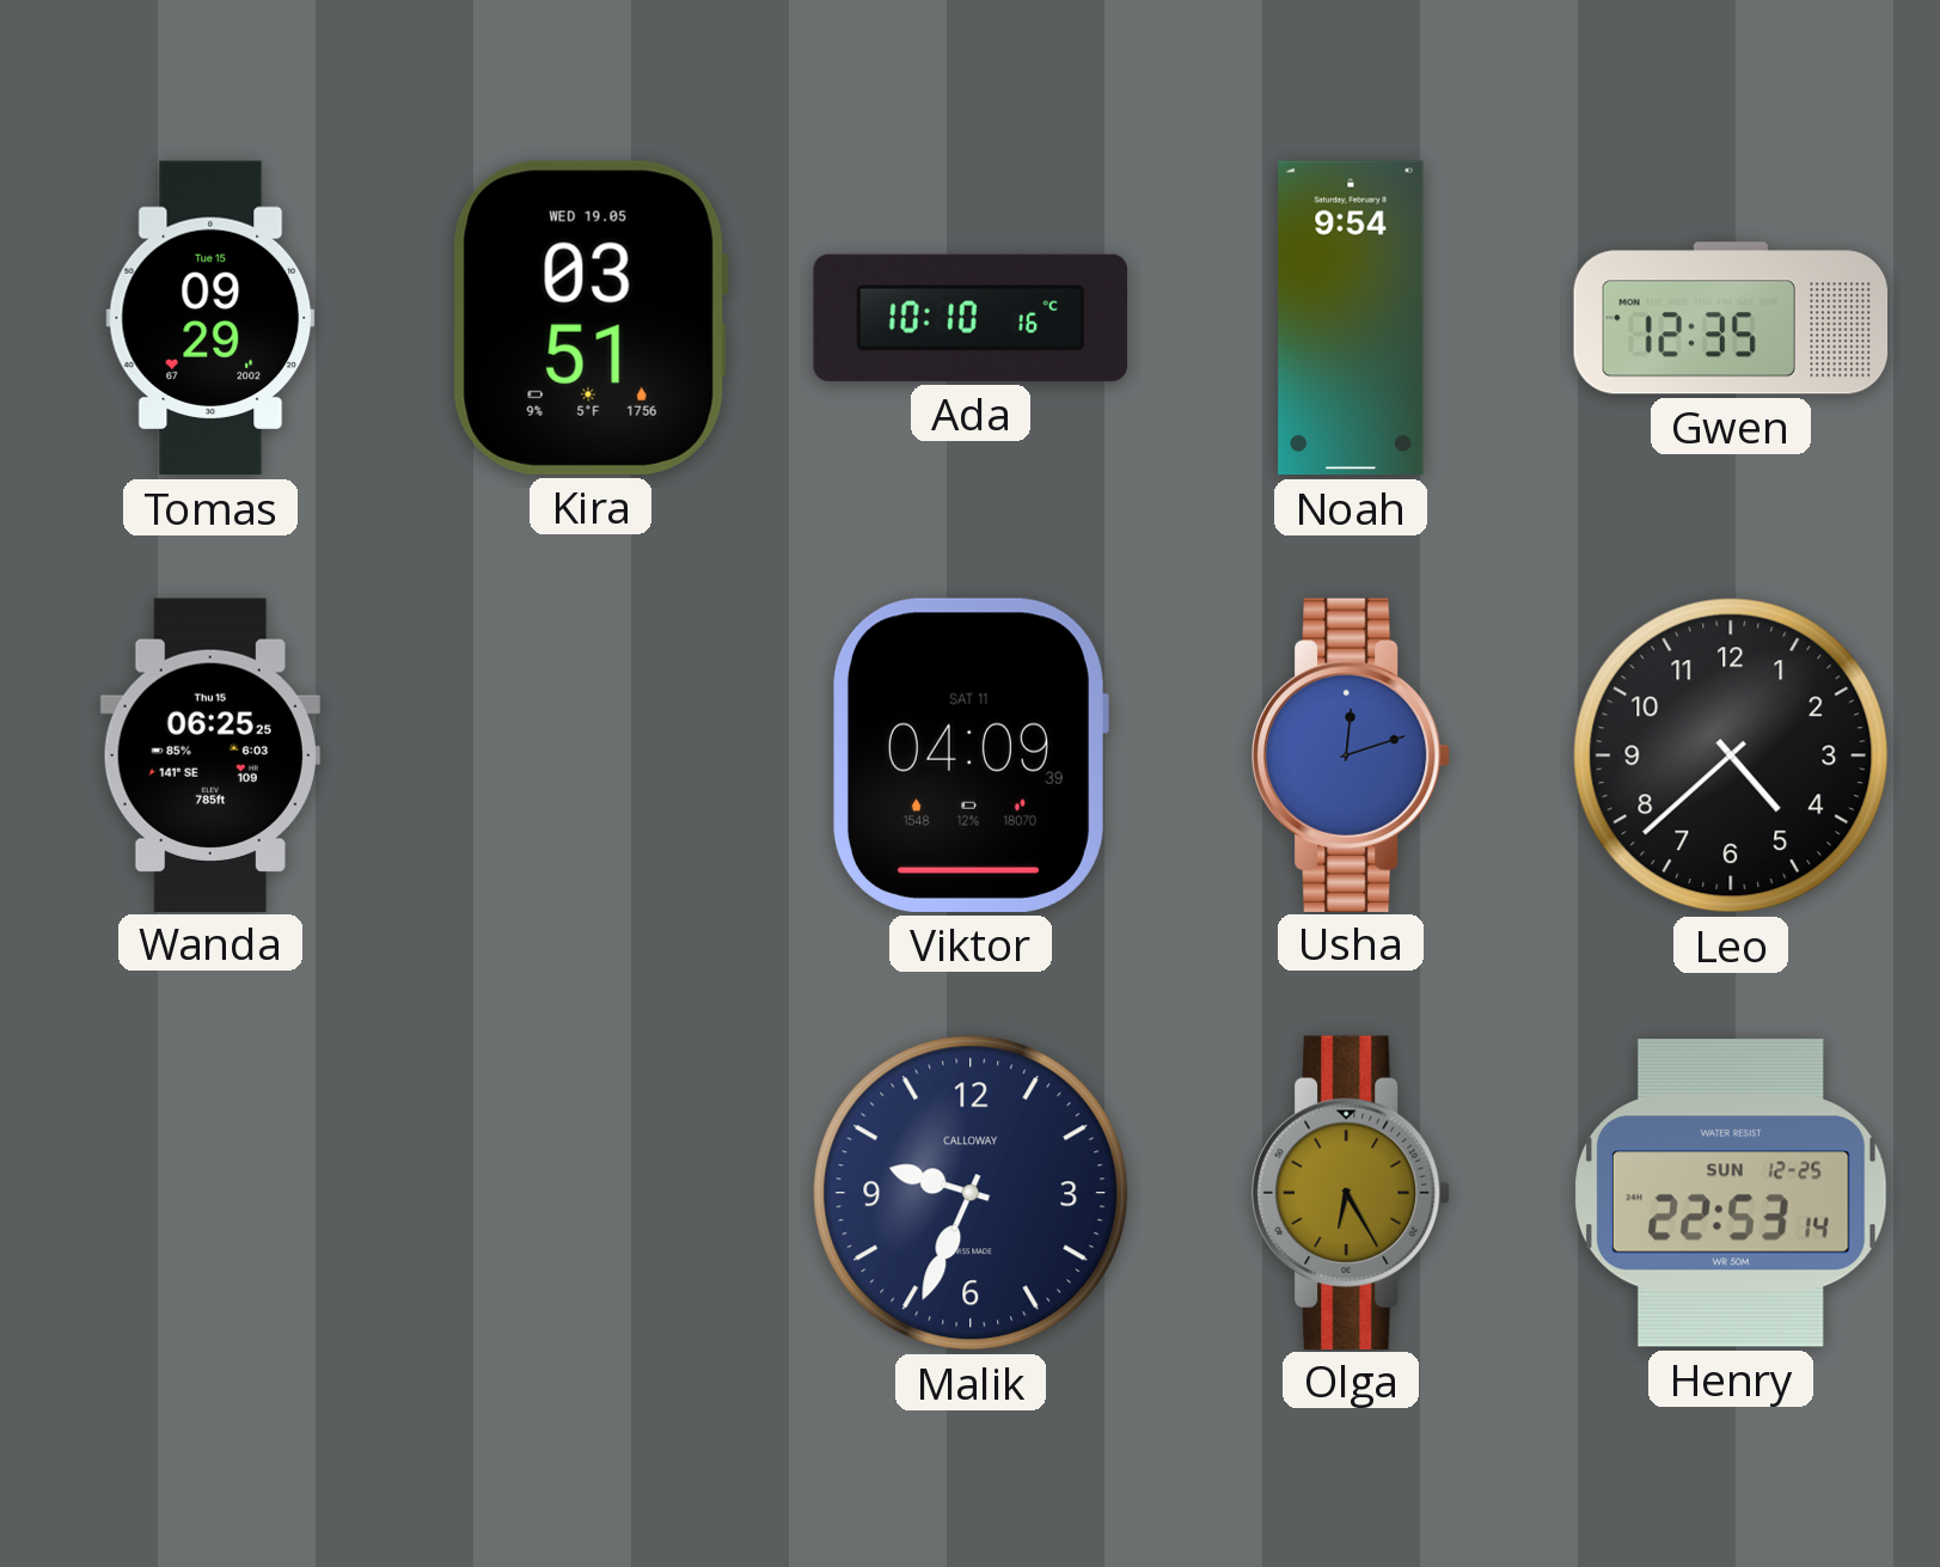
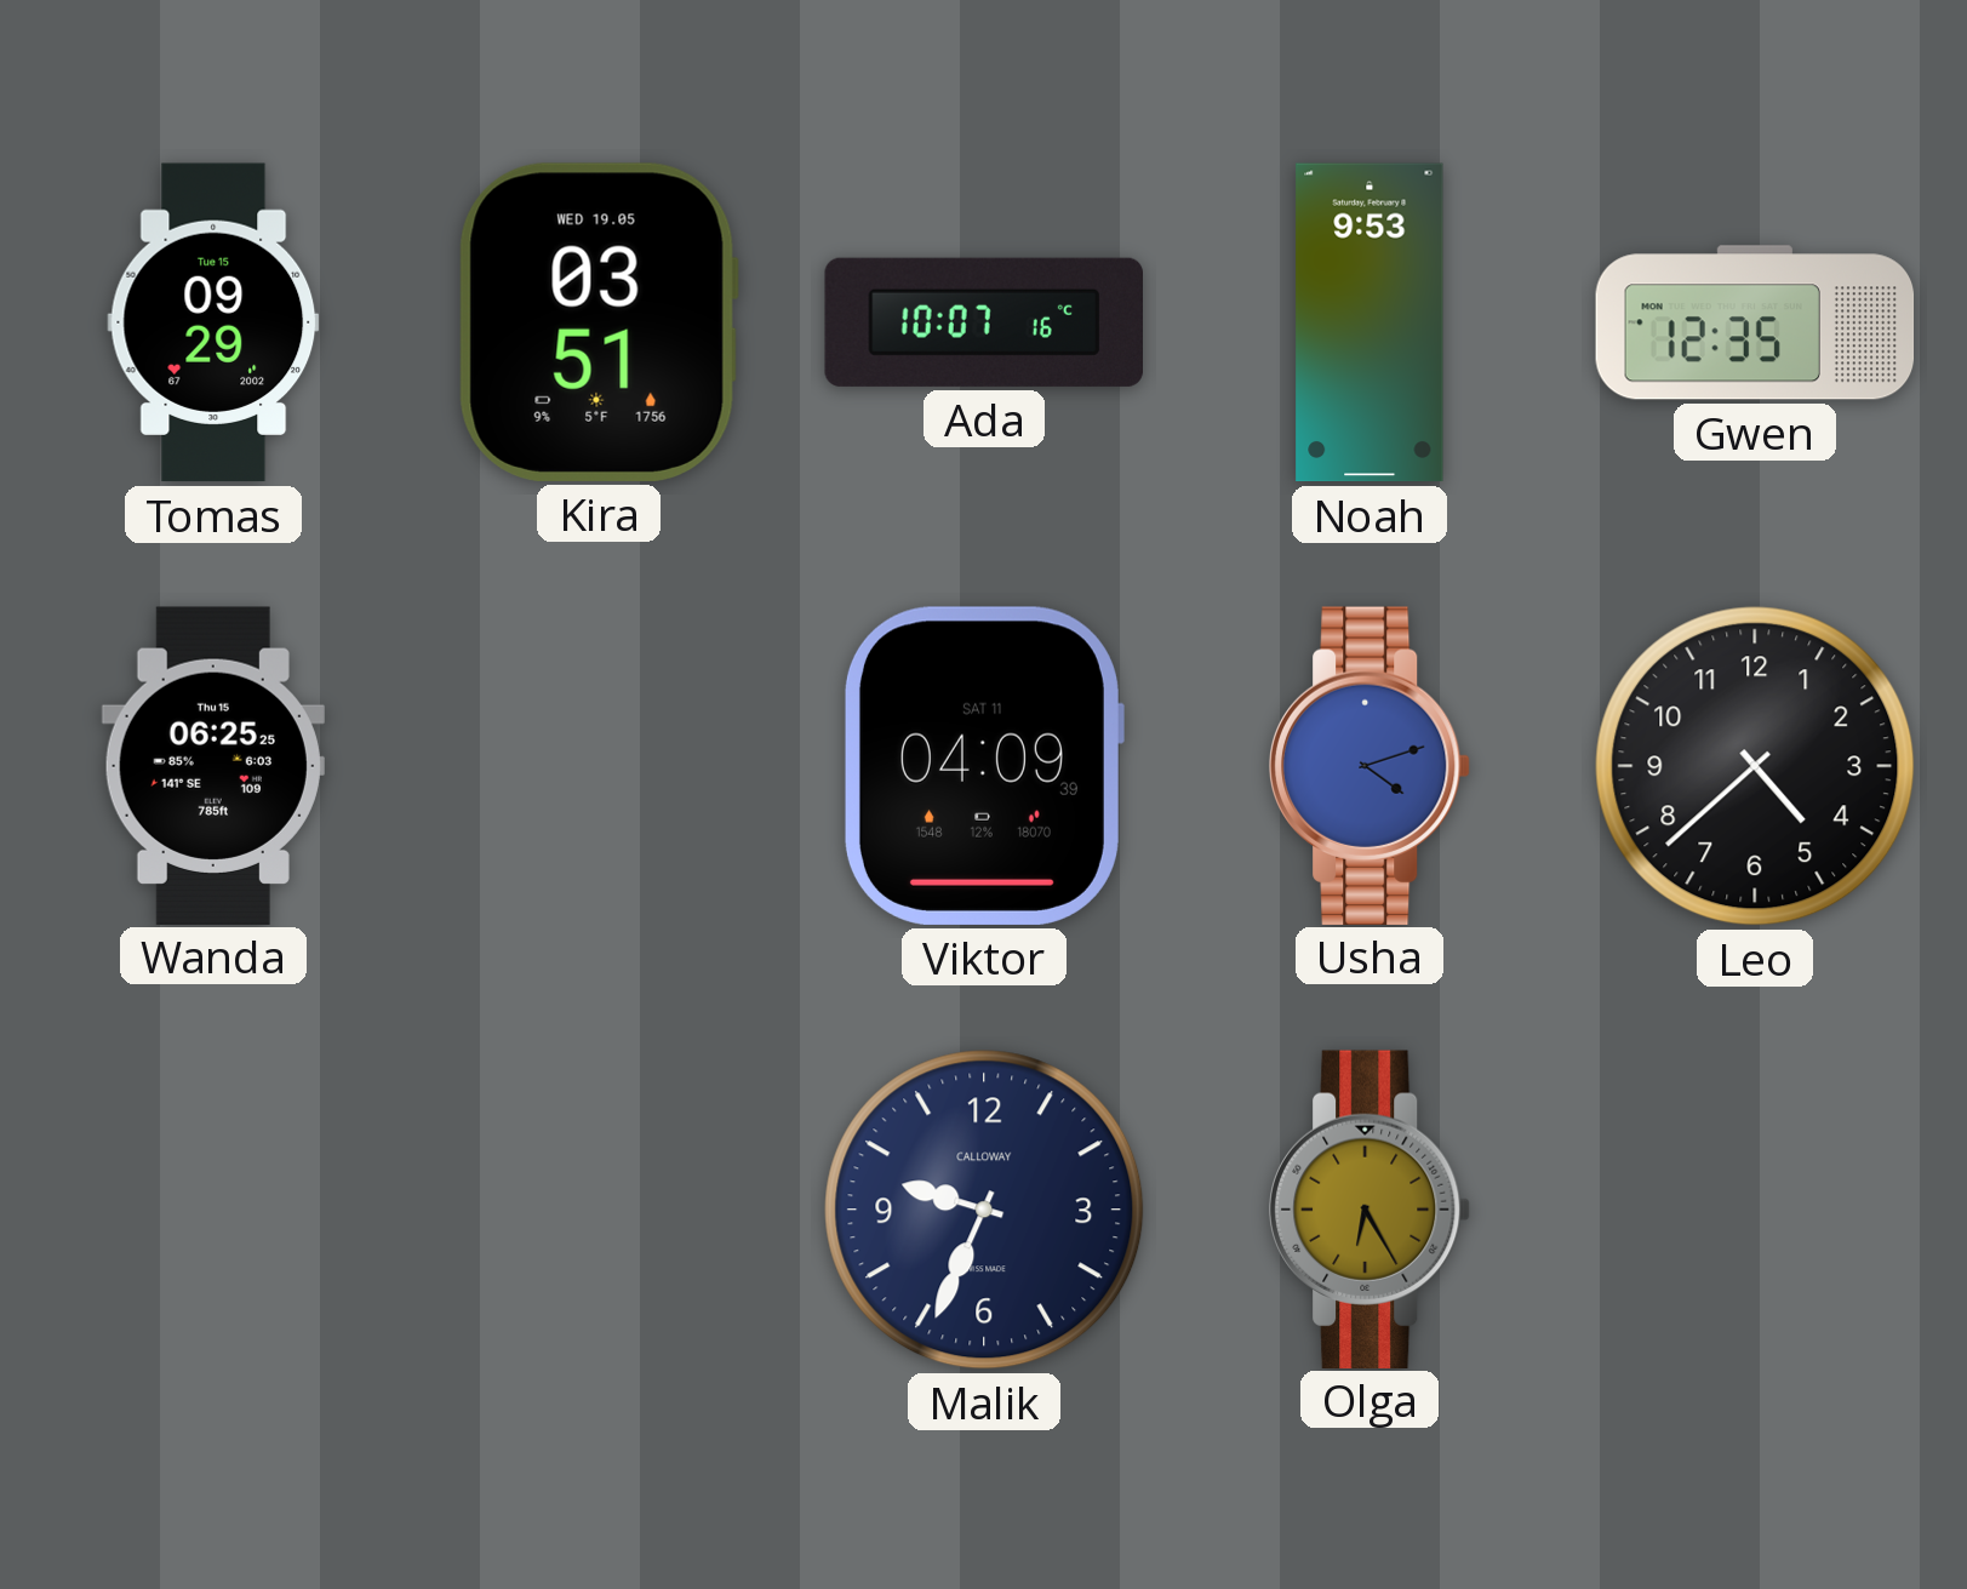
Ada: 10:10 -> 10:07
Noah: 9:54 -> 9:53
Usha: 12:12 -> 4:12
Henry: 22:53 -> none
